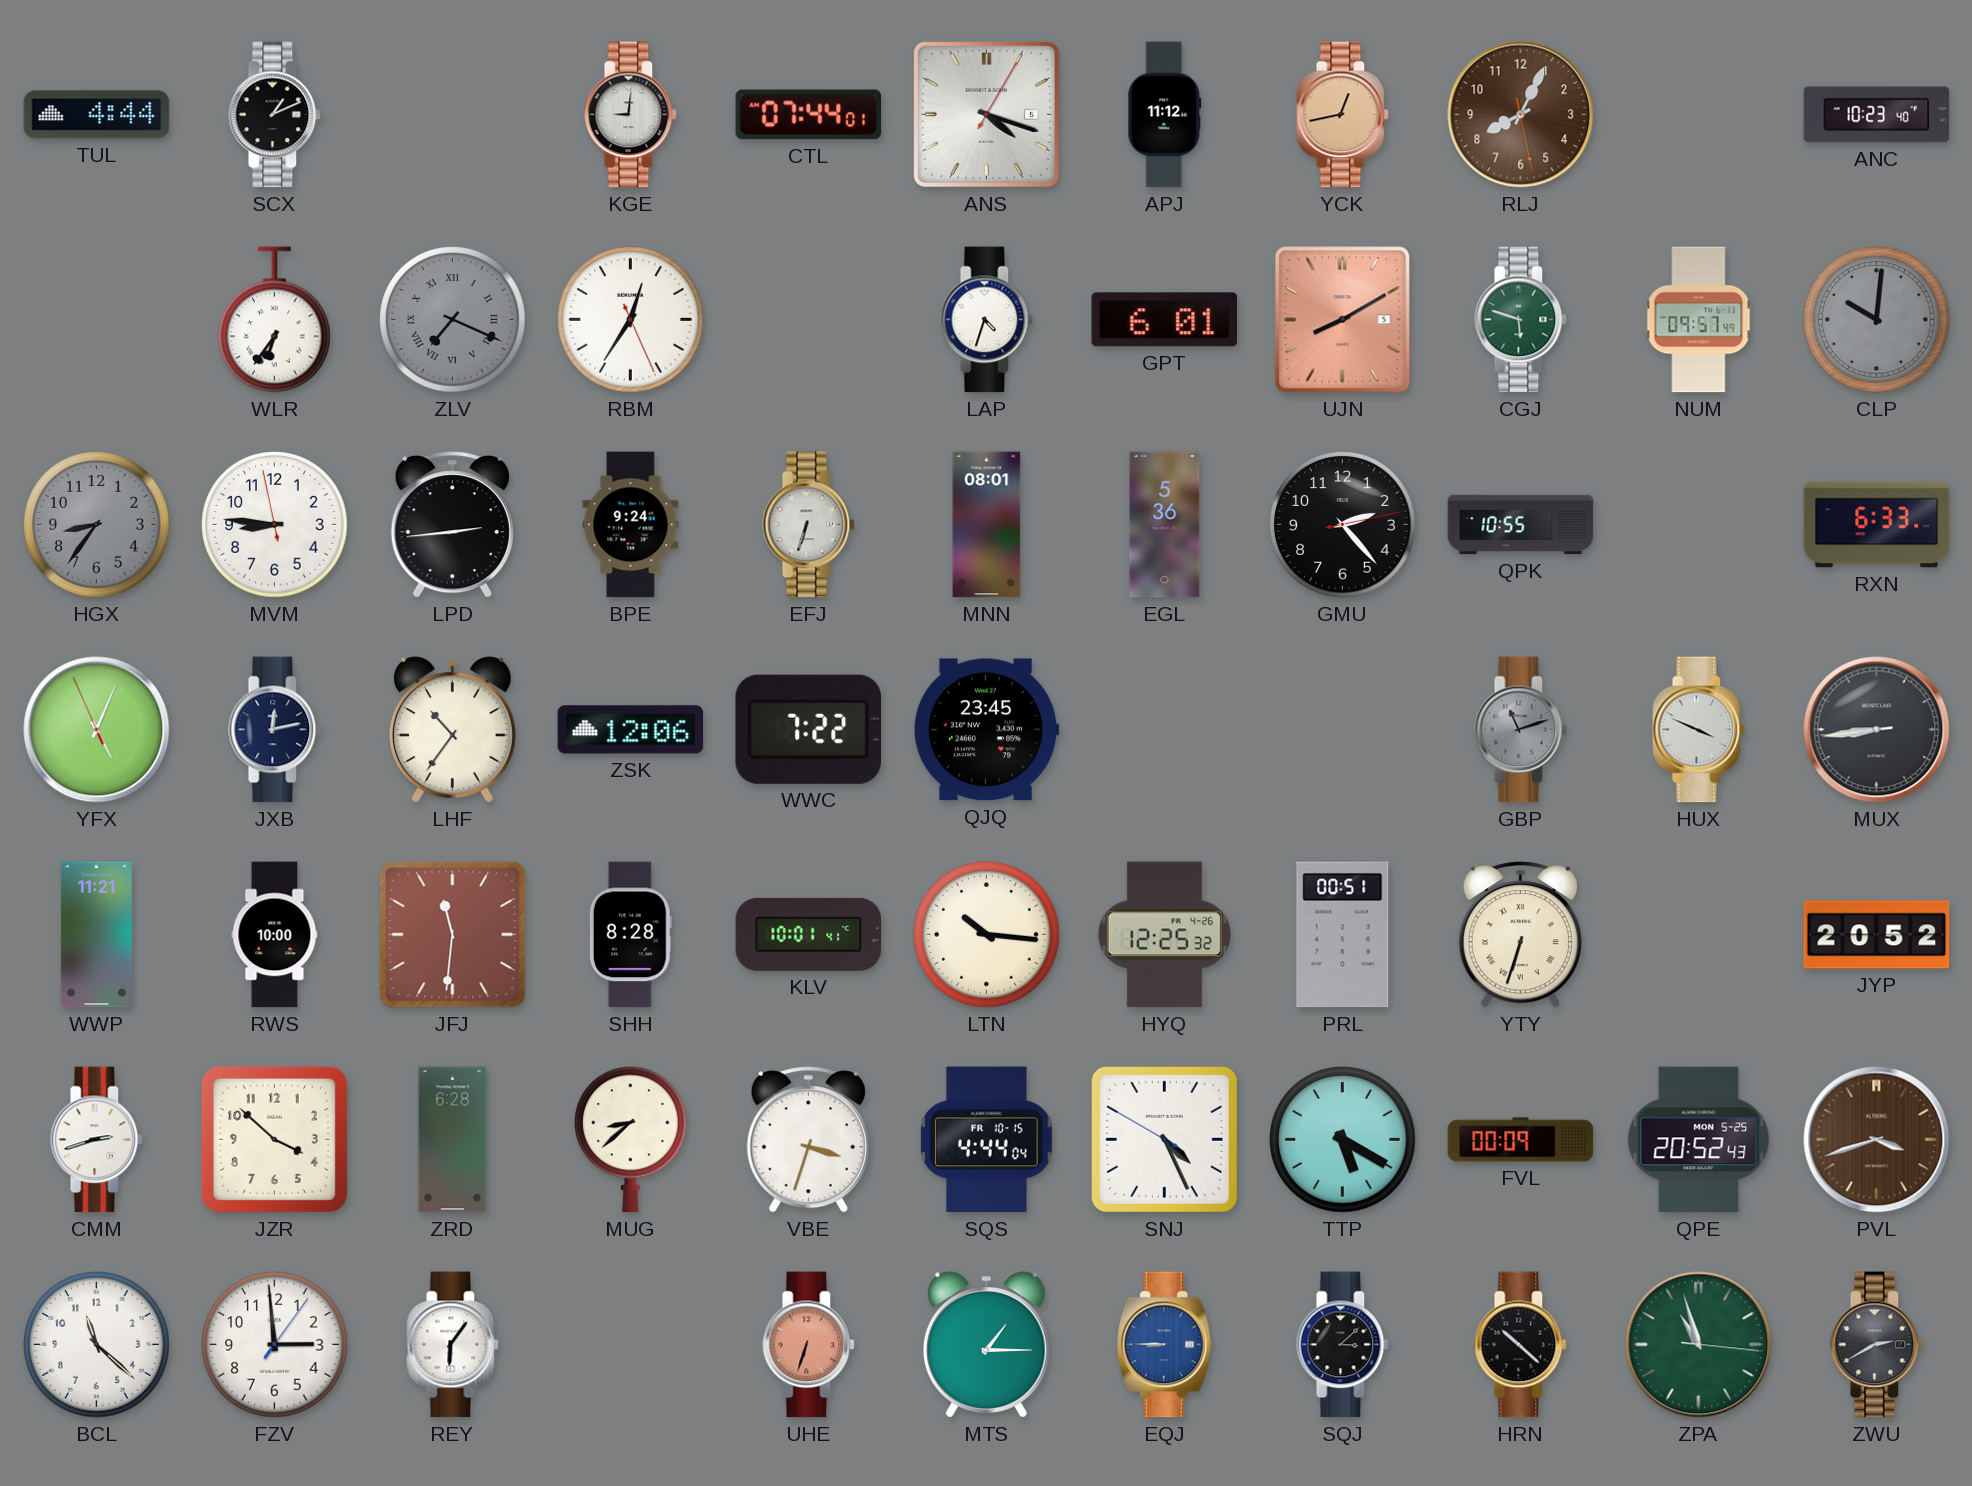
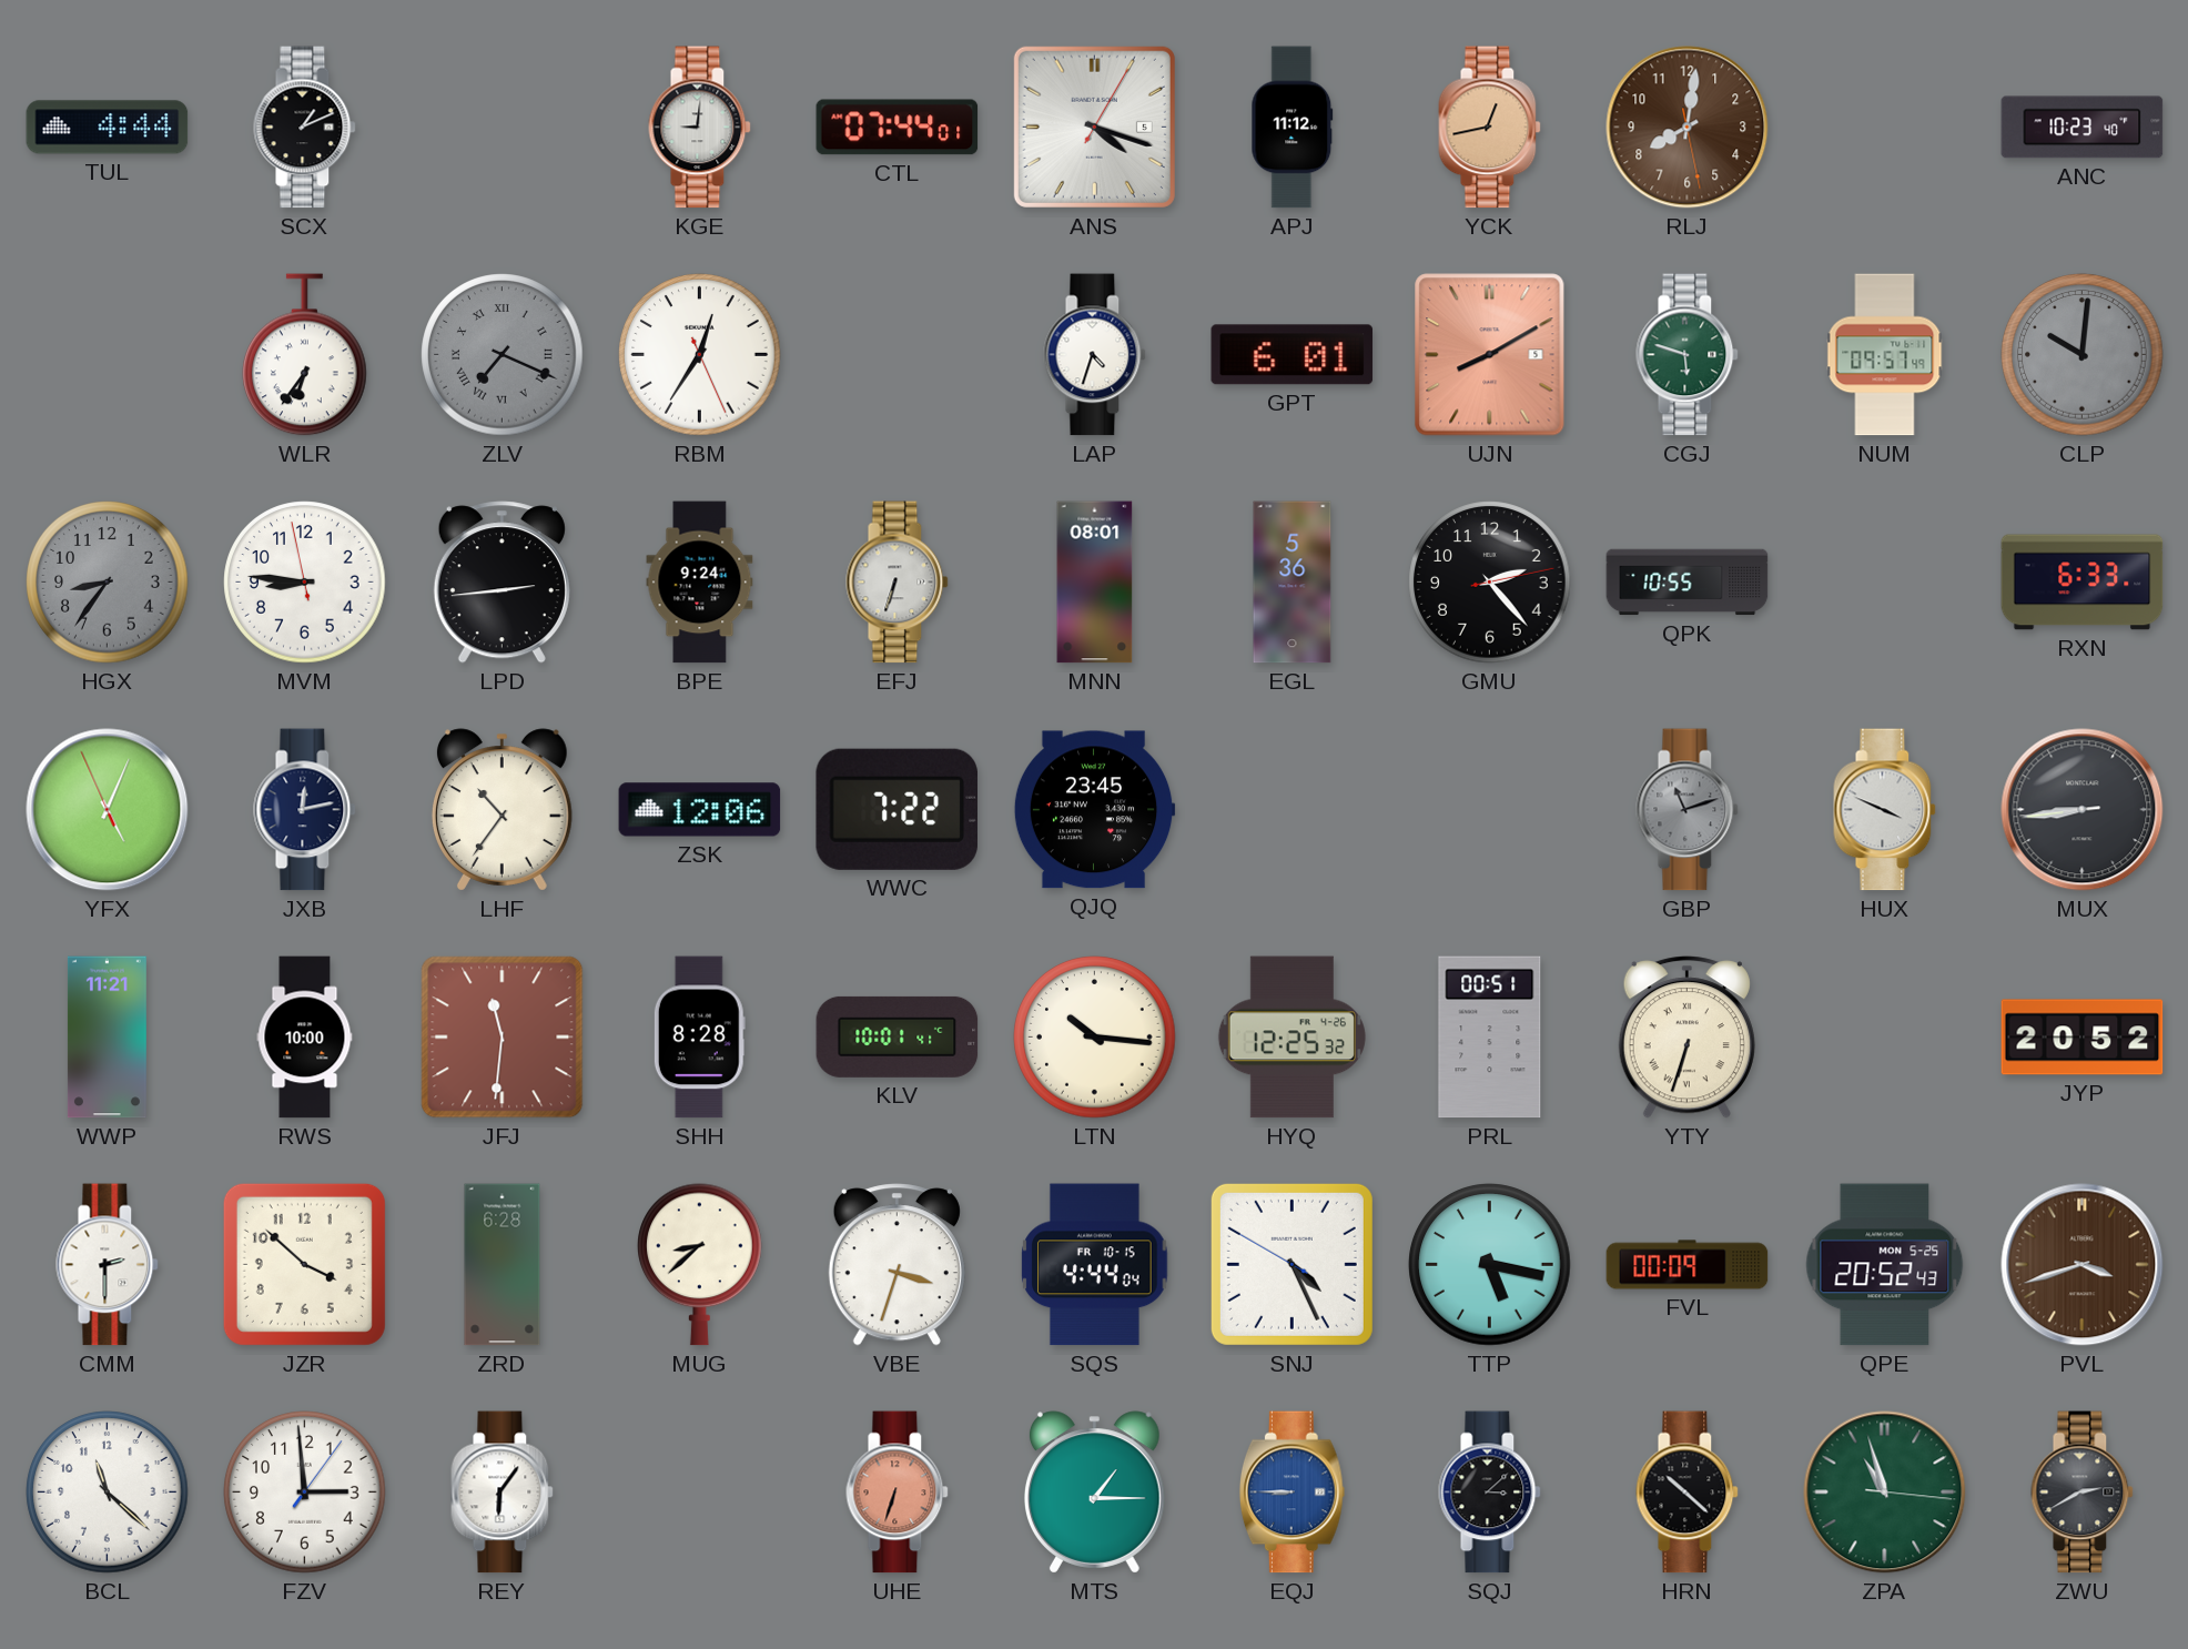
RLJ: 8:04 -> 8:01
CMM: 2:42 -> 2:30
TTP: 5:20 -> 5:17
